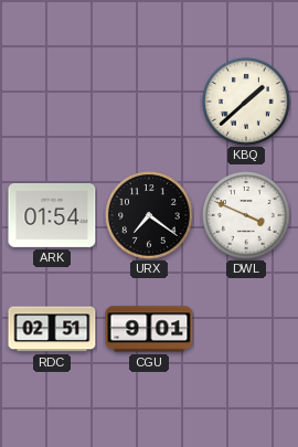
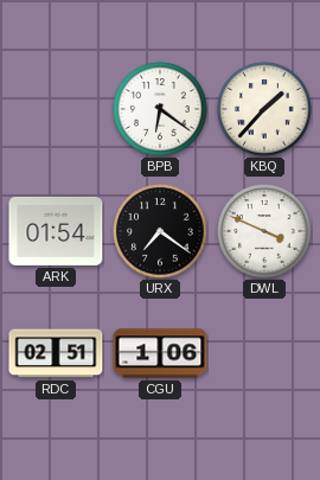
BPB: none -> 6:21
KBQ: 1:38 -> 1:37
CGU: 9:01 -> 1:06
